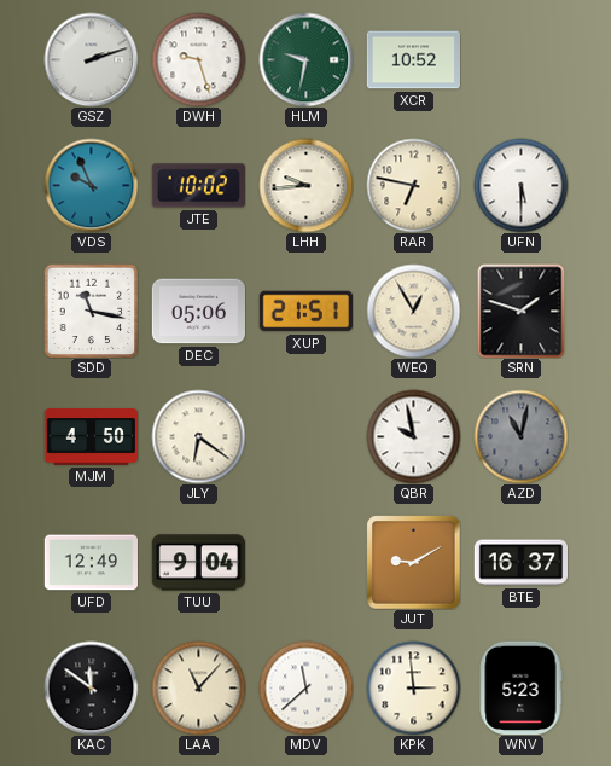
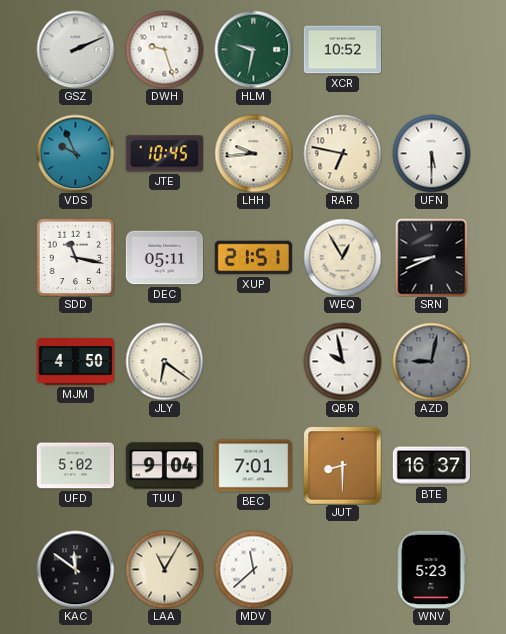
GSZ: 2:12 -> 2:11
JTE: 10:02 -> 10:45
DEC: 05:06 -> 05:11
SRN: 1:48 -> 8:41
AZD: 11:02 -> 9:02
UFD: 12:49 -> 5:02
BEC: none -> 7:01
JUT: 9:10 -> 8:30
LAA: 11:07 -> 11:05
KPK: 2:59 -> none
